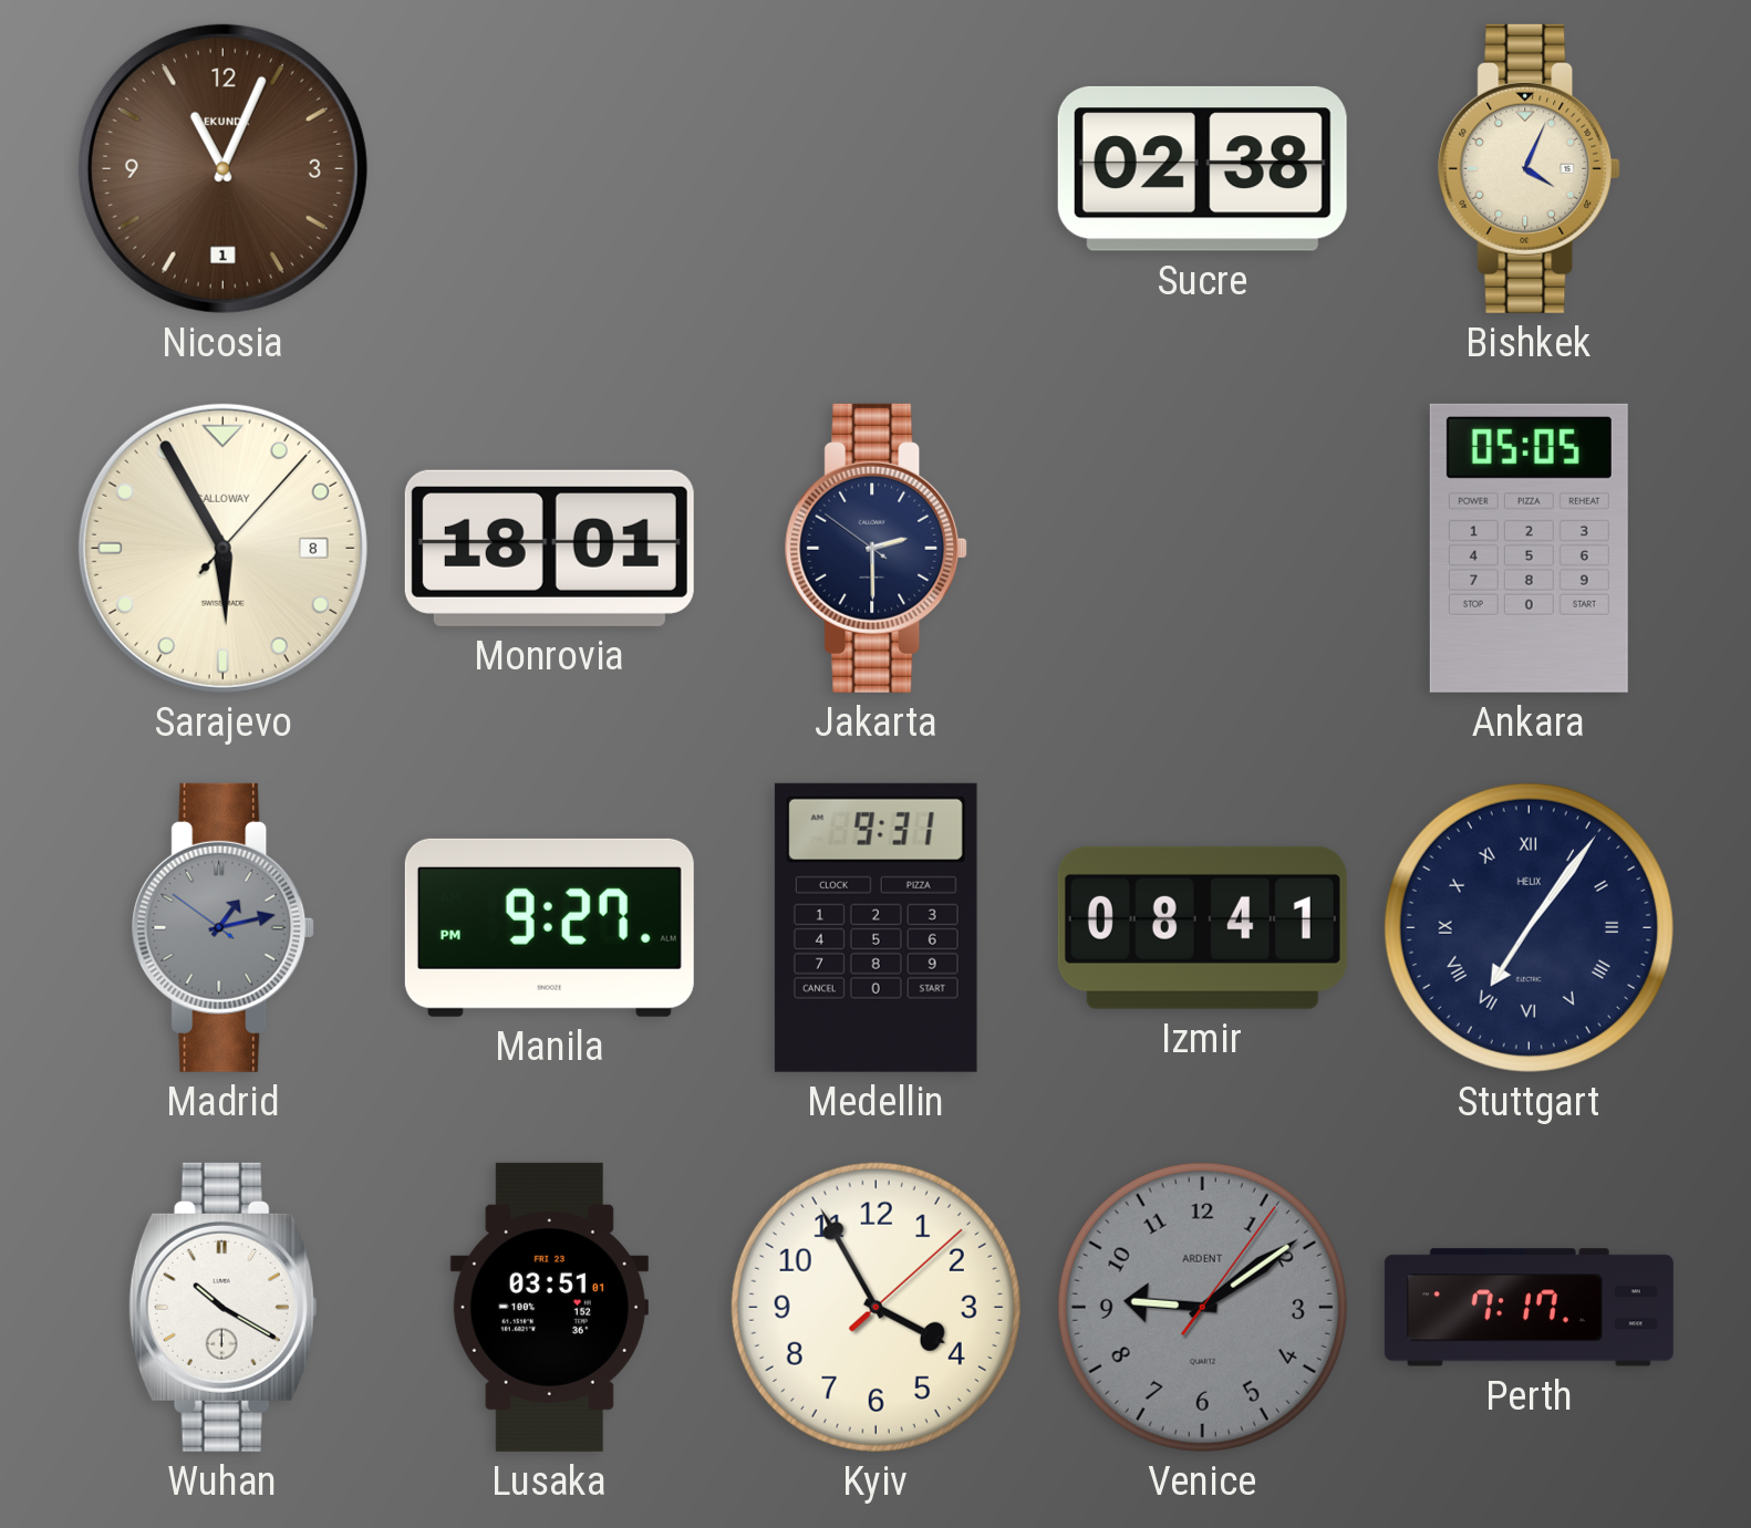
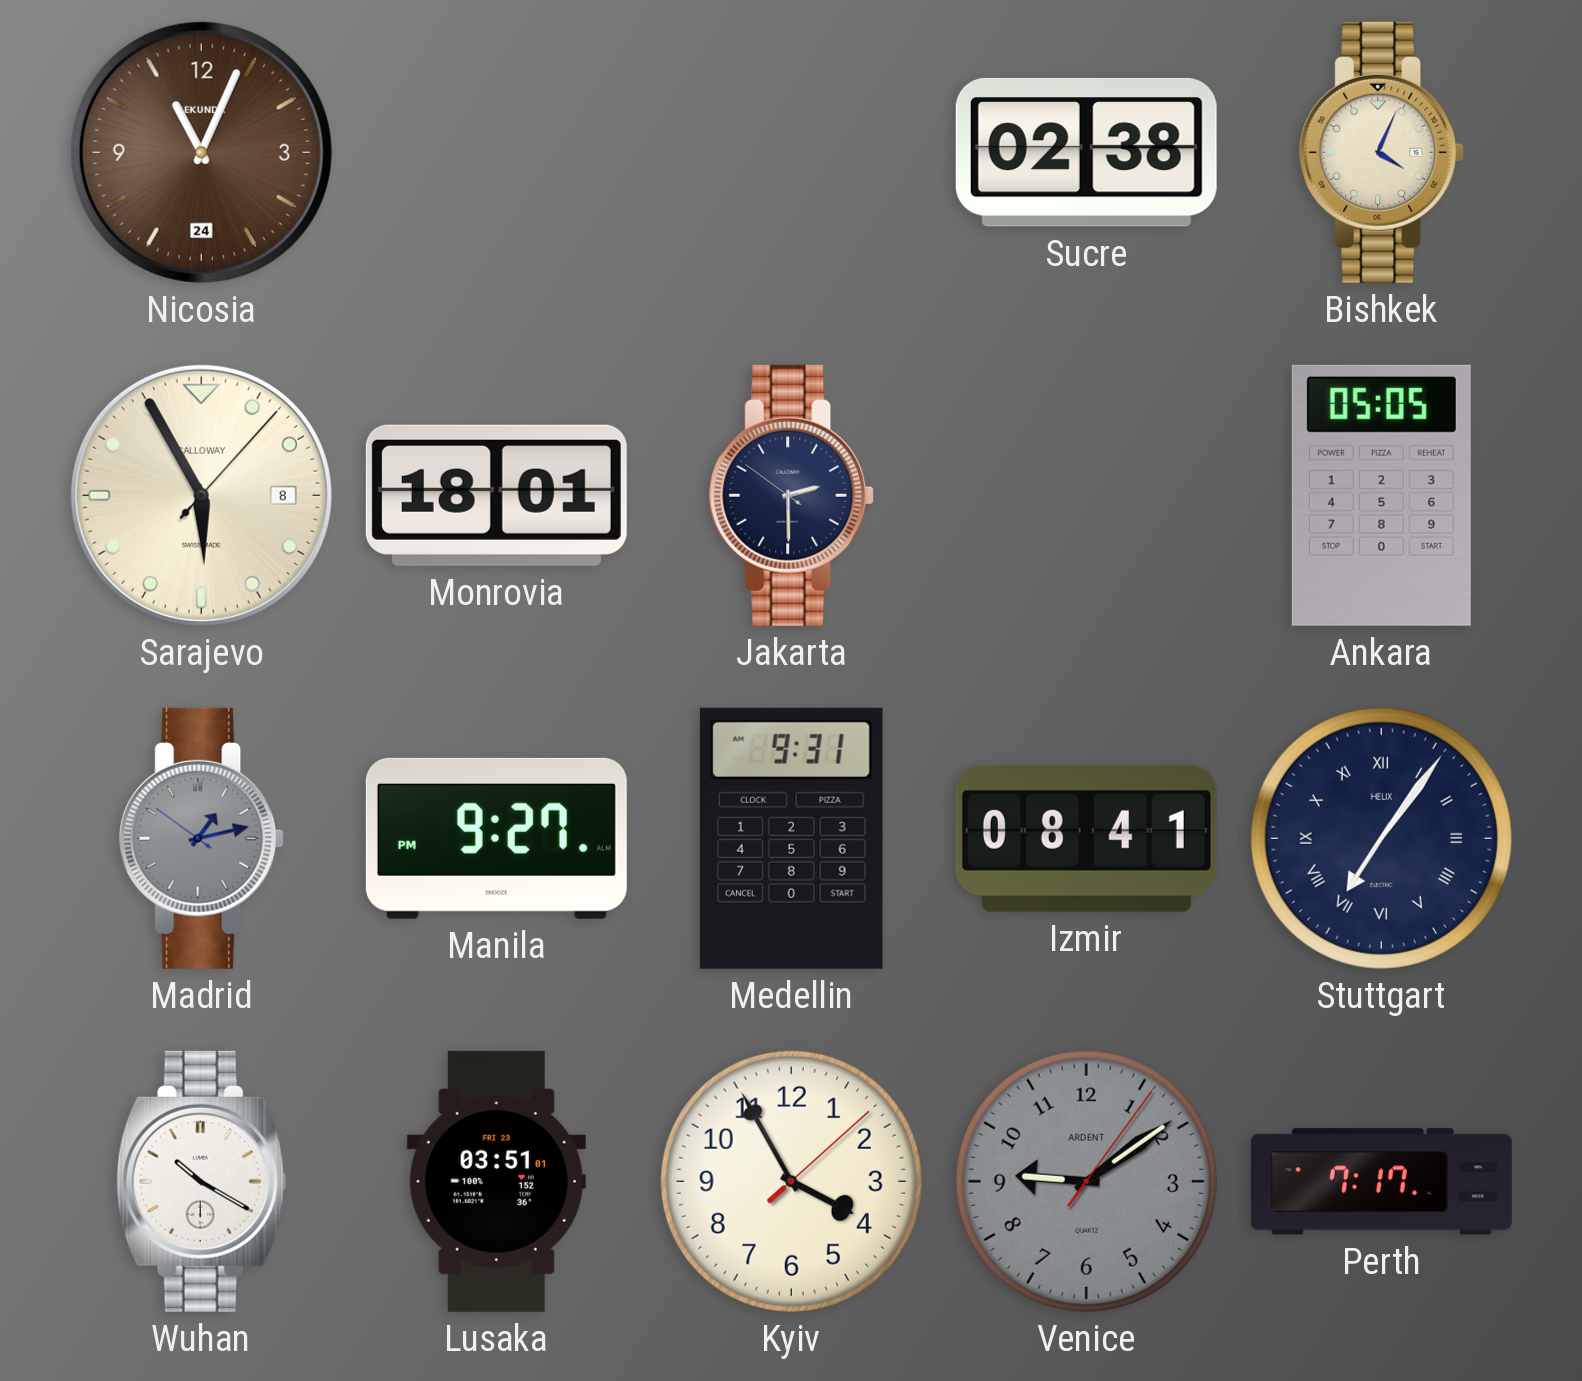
Nicosia date: 1 -> 24
